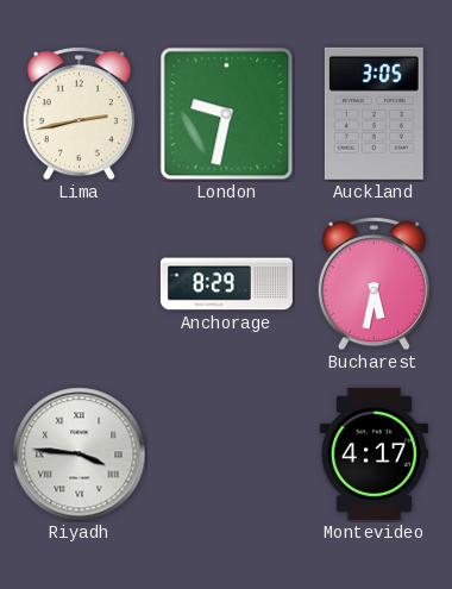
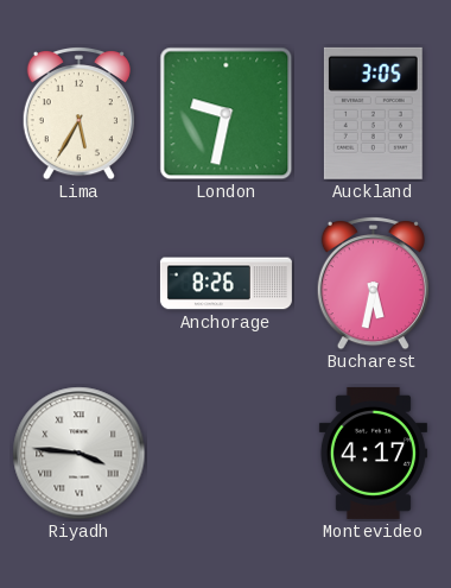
Lima: 2:43 -> 5:35
Anchorage: 8:29 -> 8:26
